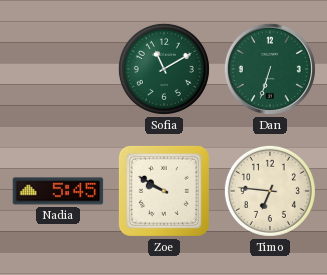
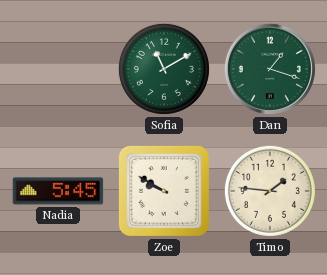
Dan: 6:33 -> 1:18
Timo: 6:46 -> 1:46
